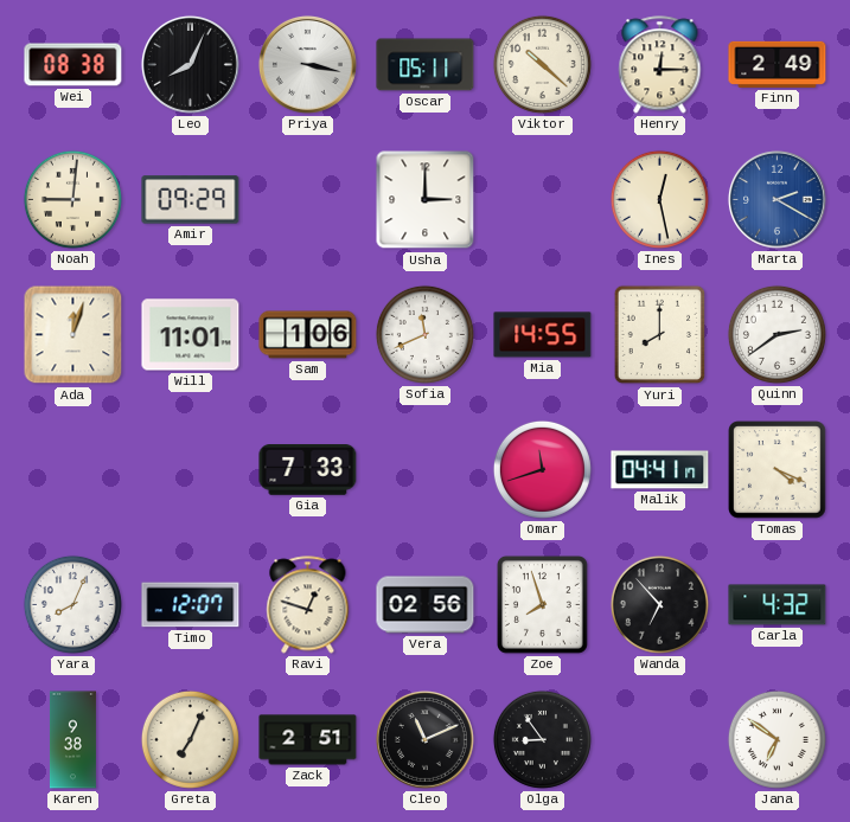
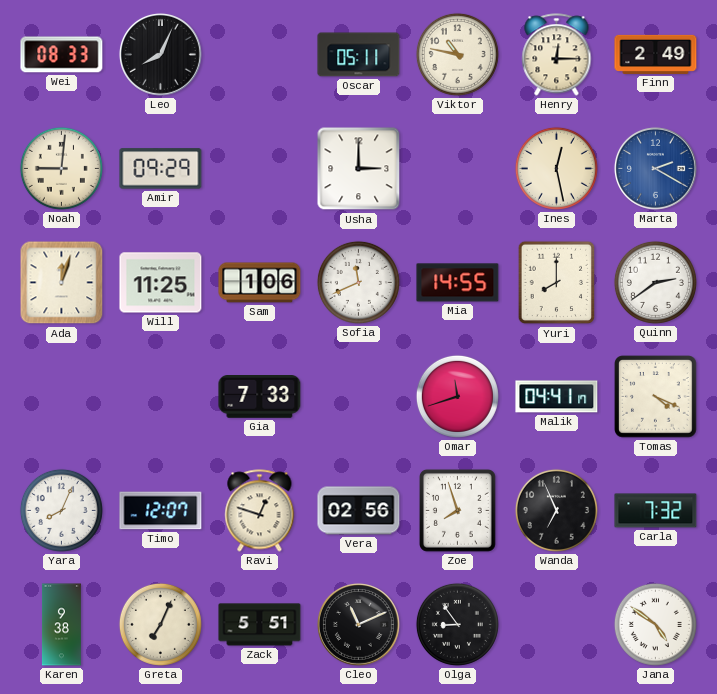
Wei: 08:38 -> 08:33
Priya: 3:17 -> none
Viktor: 10:22 -> 10:47
Will: 11:01 -> 11:25
Wanda: 6:53 -> 6:56
Carla: 4:32 -> 7:32
Zack: 2:51 -> 5:51
Jana: 6:51 -> 4:51
